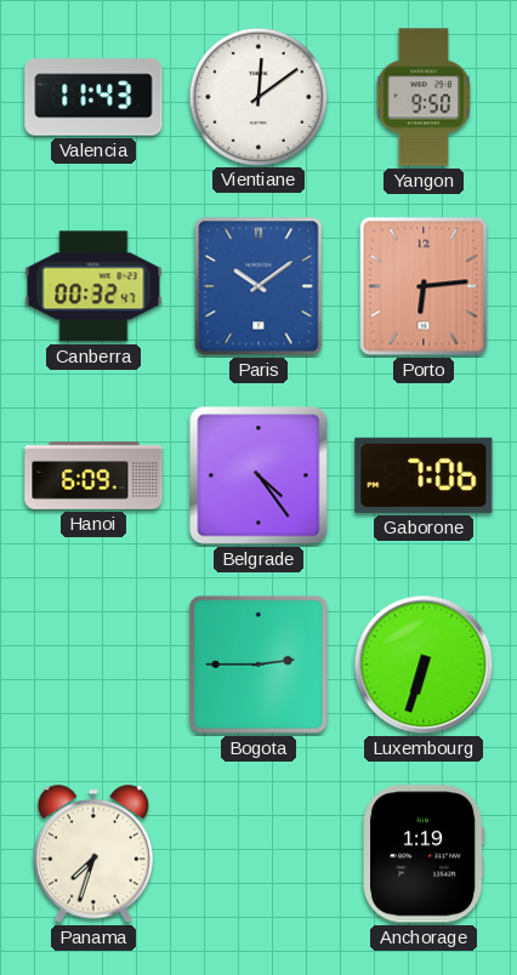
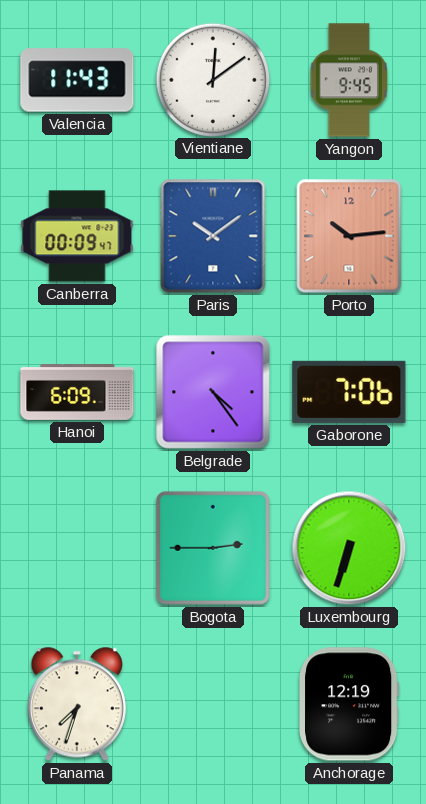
Yangon: 9:50 -> 9:45
Canberra: 00:32 -> 00:09
Porto: 6:14 -> 10:14
Anchorage: 1:19 -> 12:19
